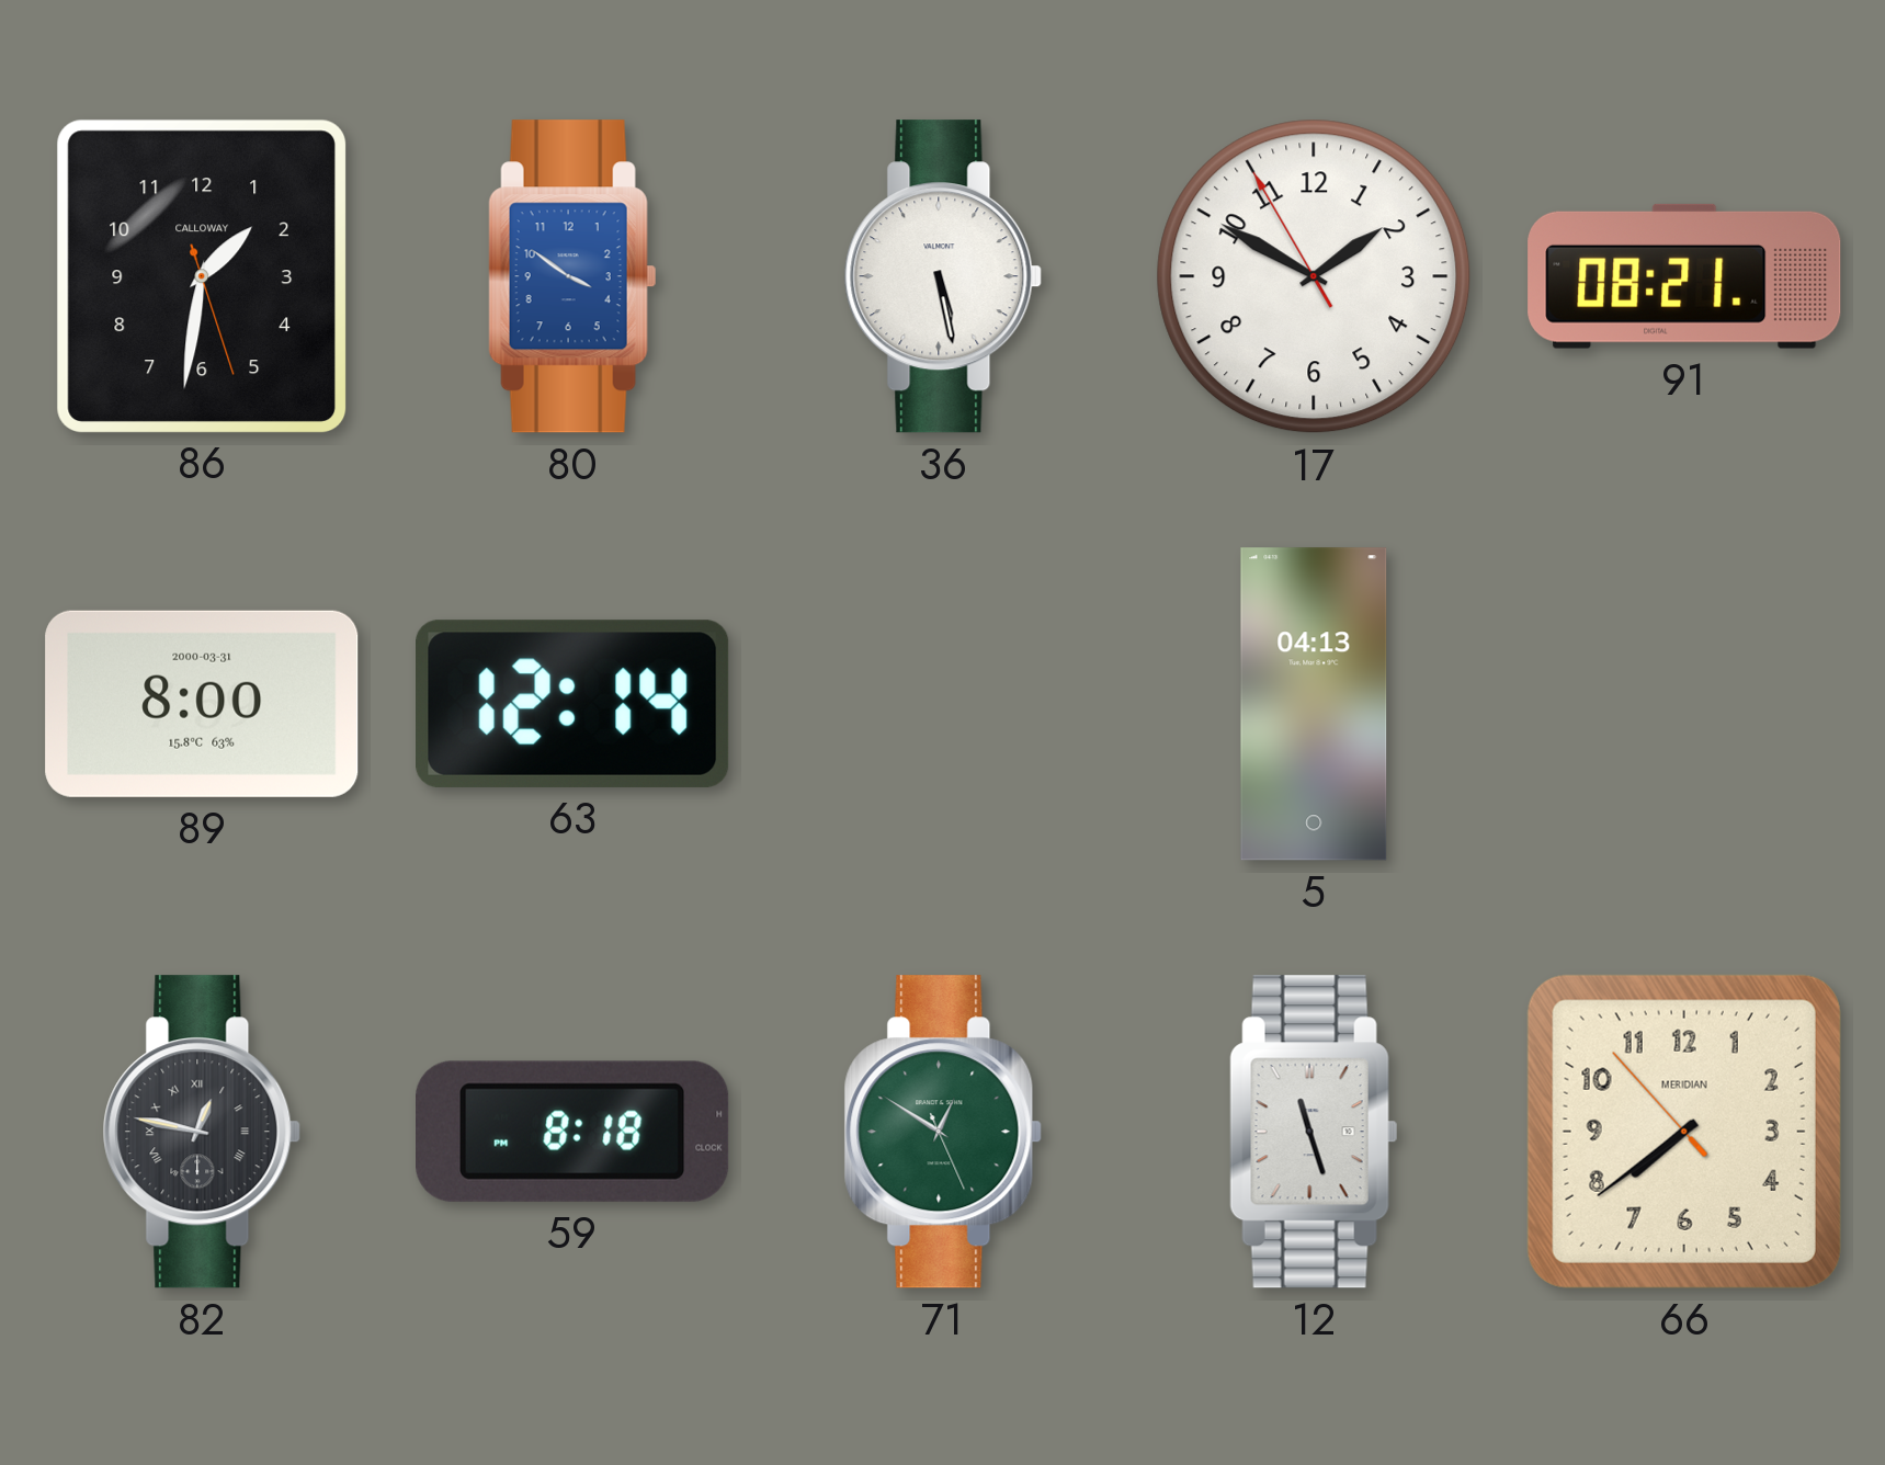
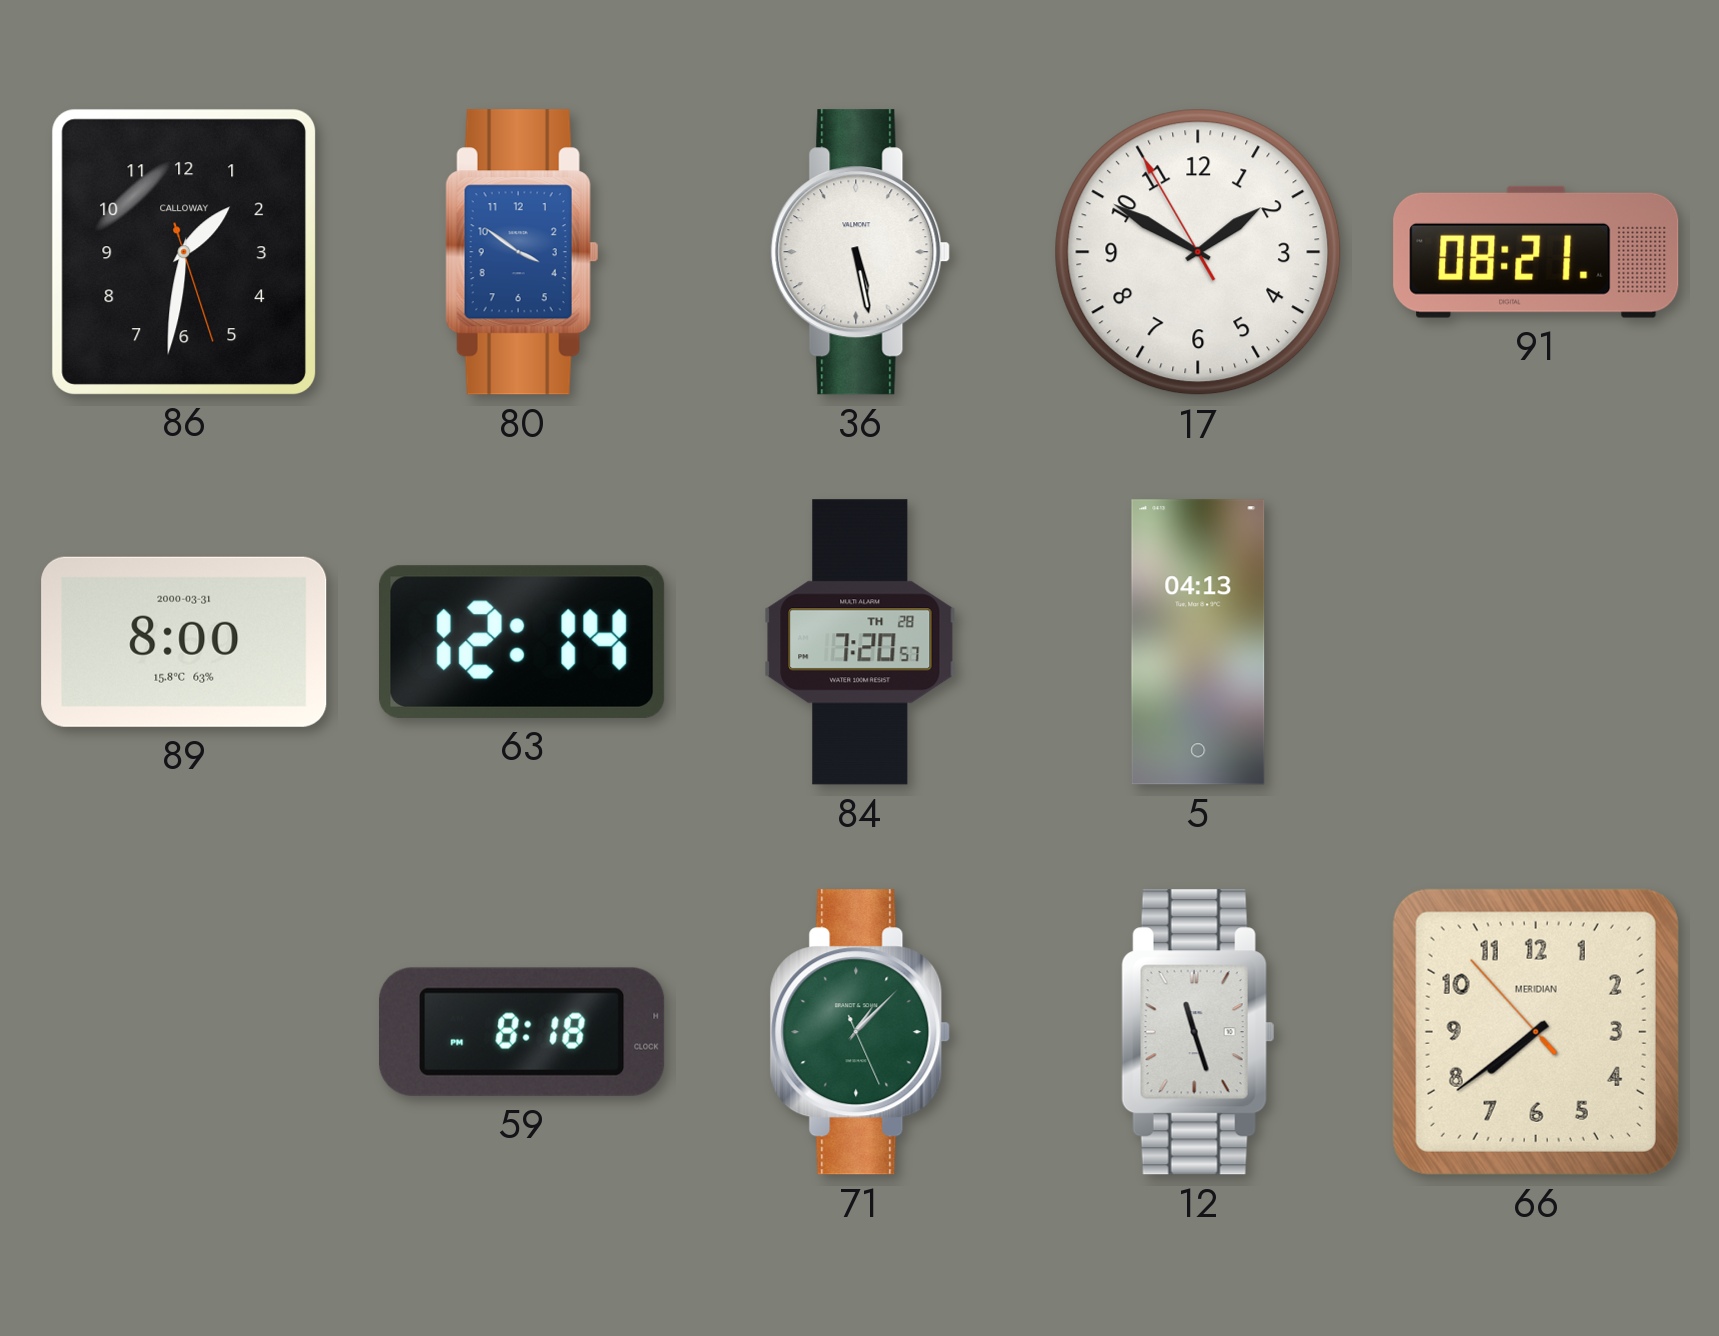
84: none -> 7:20
82: 12:47 -> none
71: 12:50 -> 1:07
